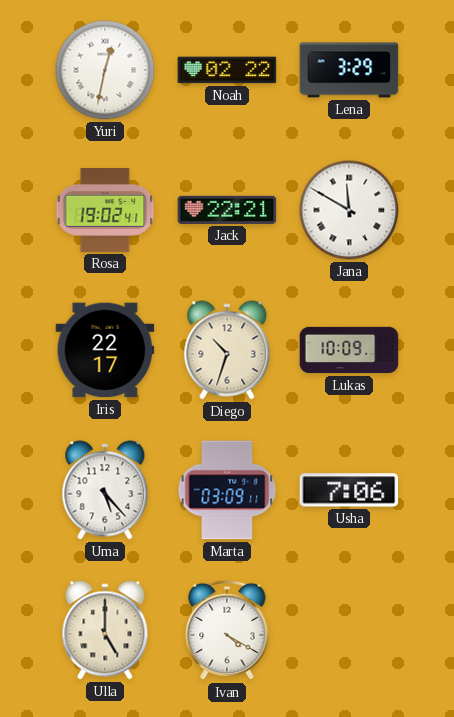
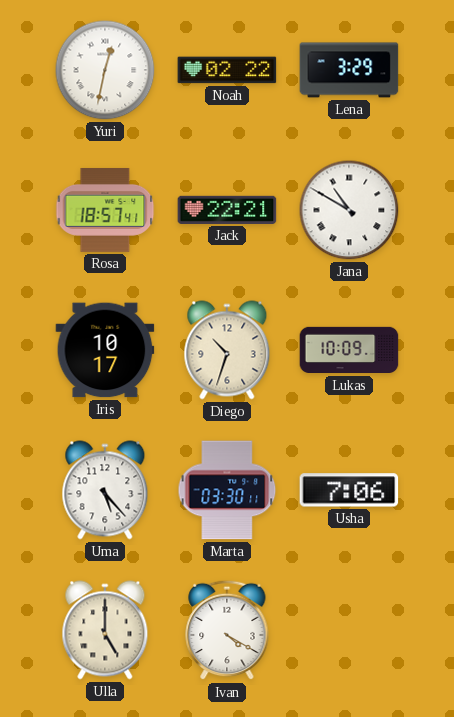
Rosa: 19:02 -> 18:57
Jana: 11:50 -> 10:50
Iris: 22:17 -> 10:17
Marta: 03:09 -> 03:30
